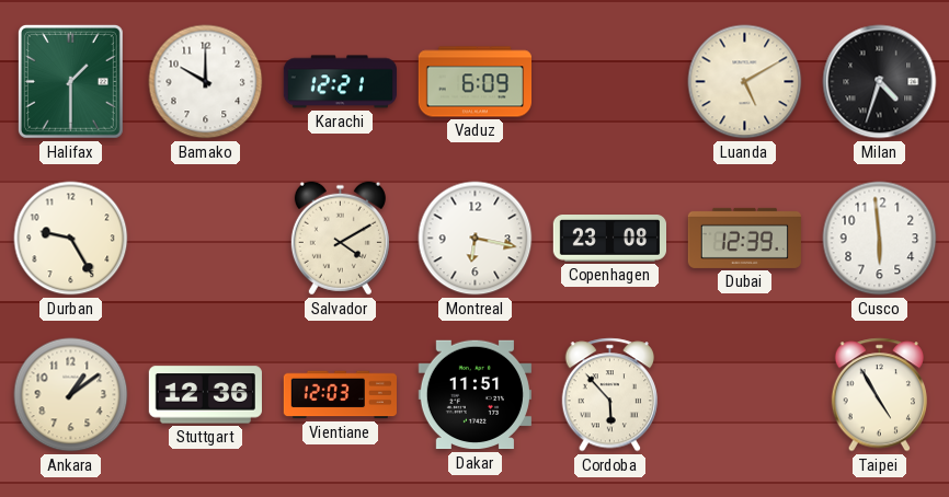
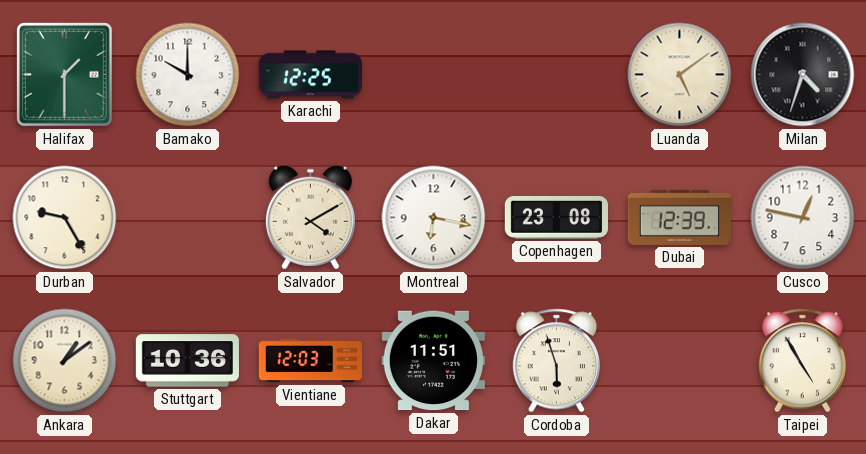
Karachi: 12:21 -> 12:25
Vaduz: 6:09 -> none
Luanda: 5:10 -> 5:09
Cusco: 5:59 -> 12:47
Stuttgart: 12:36 -> 10:36
Cordoba: 5:53 -> 5:57
